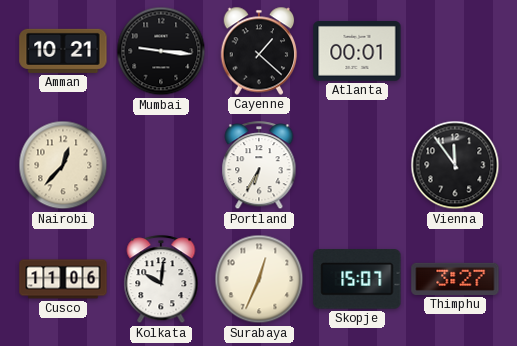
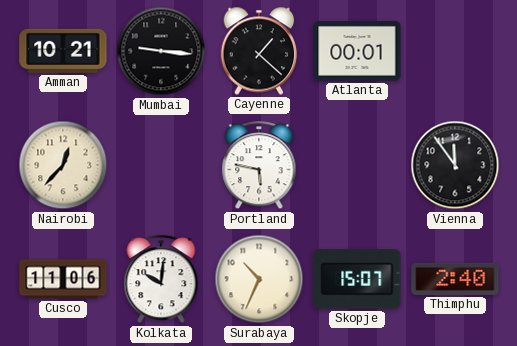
Portland: 6:35 -> 5:47
Surabaya: 12:34 -> 10:34
Thimphu: 3:27 -> 2:40
